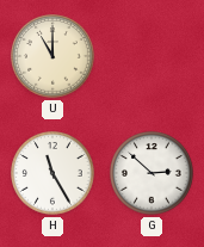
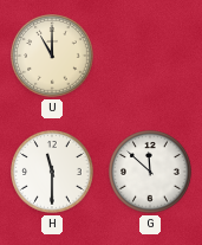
H: 11:25 -> 11:30
G: 2:52 -> 11:52
